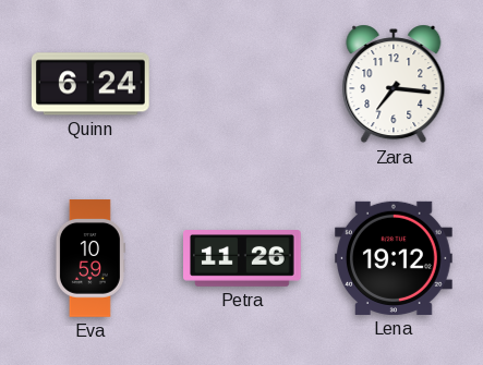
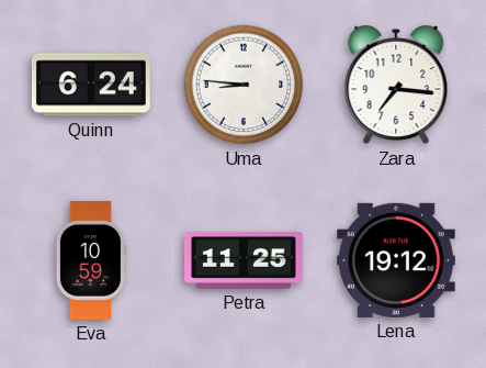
Uma: none -> 8:46
Petra: 11:26 -> 11:25
